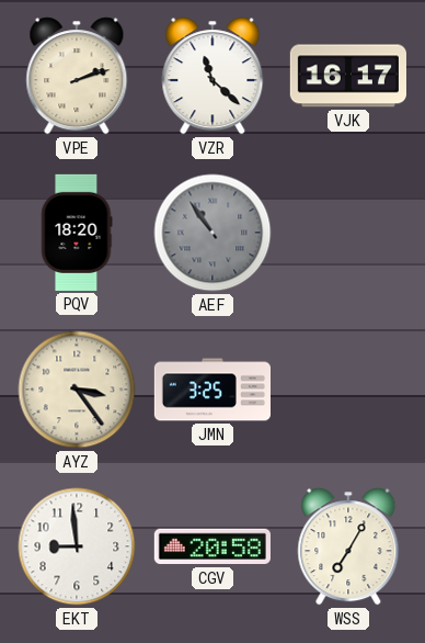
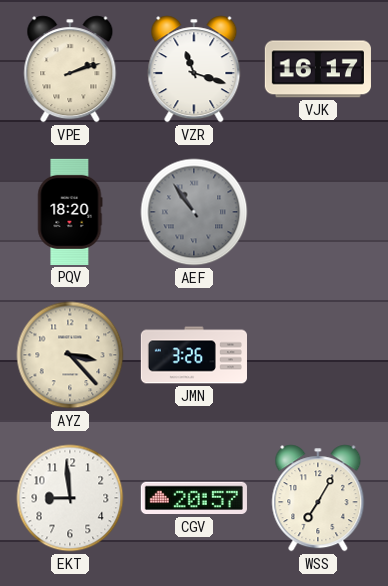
VZR: 11:22 -> 11:18
AYZ: 3:24 -> 3:23
JMN: 3:25 -> 3:26
CGV: 20:58 -> 20:57
